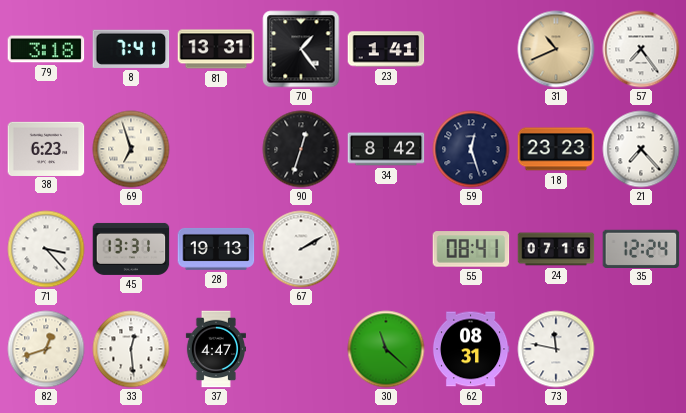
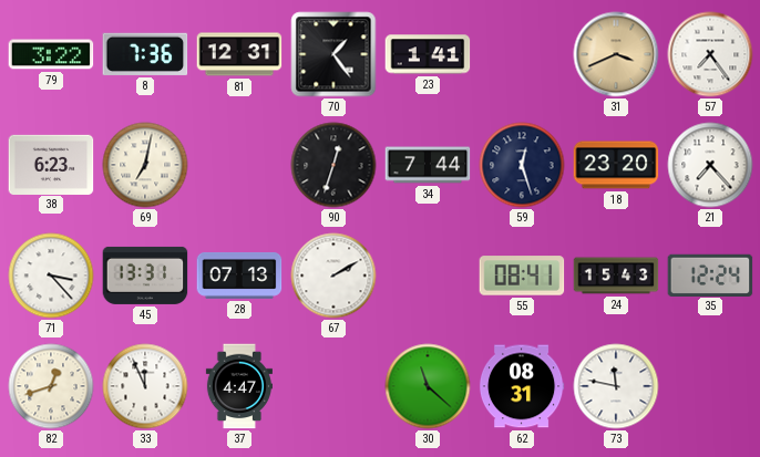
79: 3:18 -> 3:22
8: 7:41 -> 7:36
81: 13:31 -> 12:31
31: 10:41 -> 3:41
69: 6:57 -> 7:02
34: 8:42 -> 7:44
18: 23:23 -> 23:20
28: 19:13 -> 07:13
24: 07:16 -> 15:43
33: 12:29 -> 11:56
